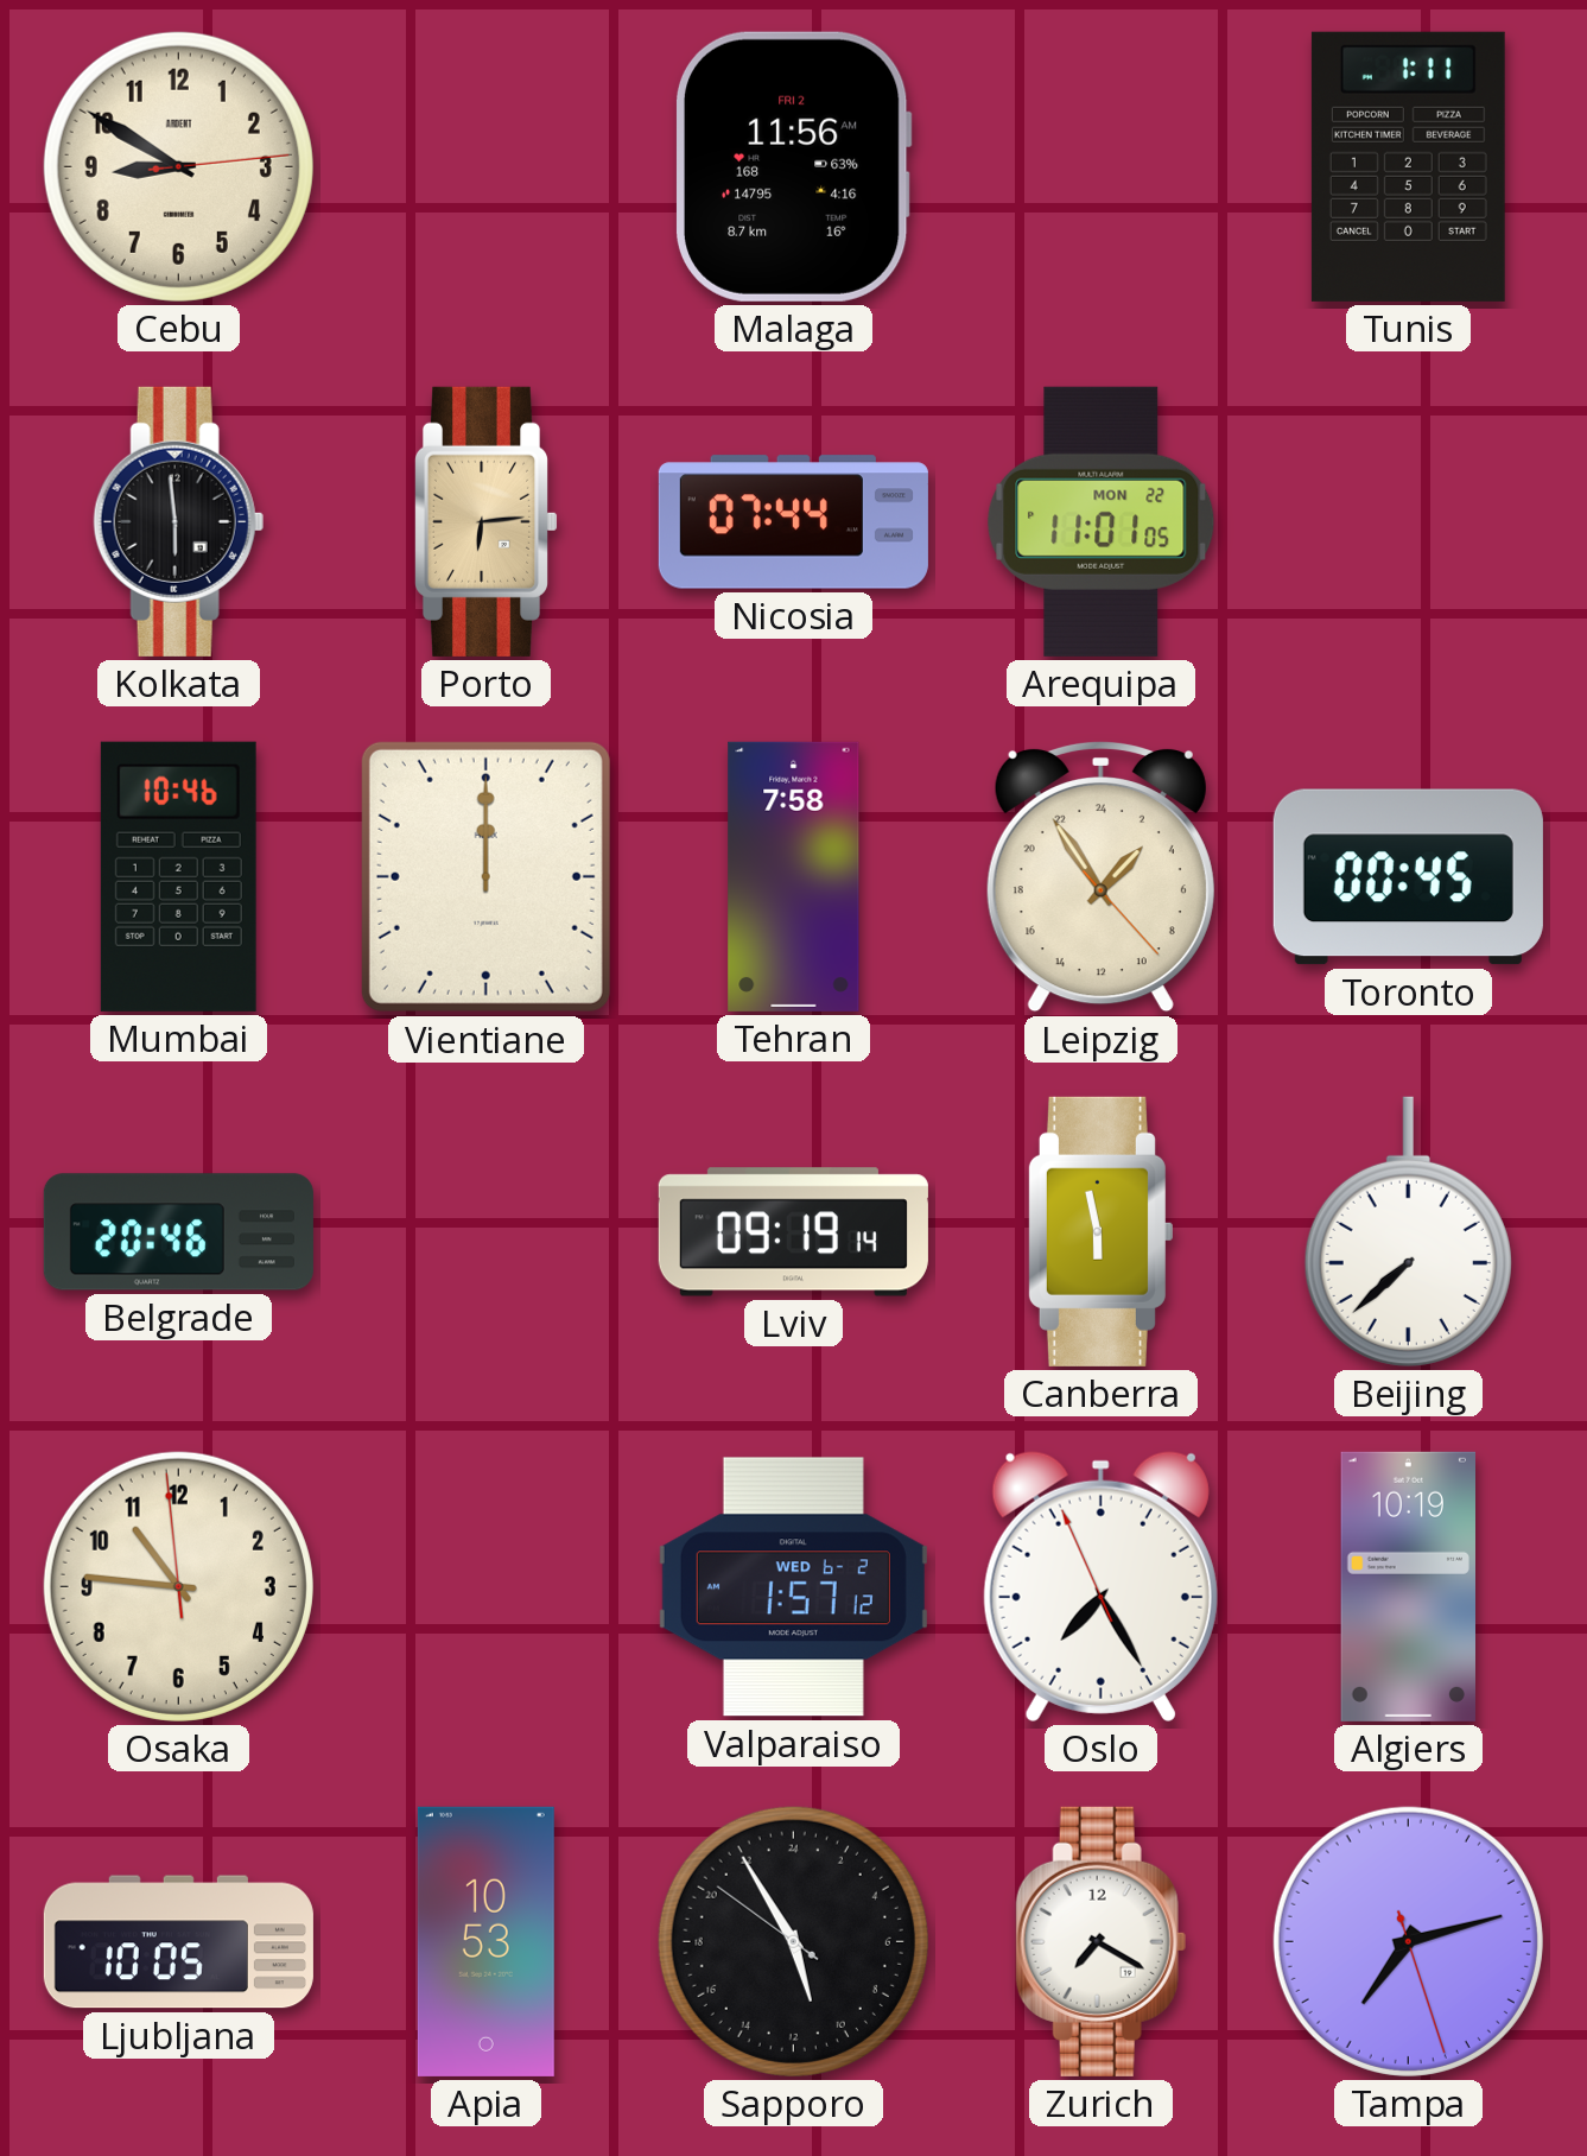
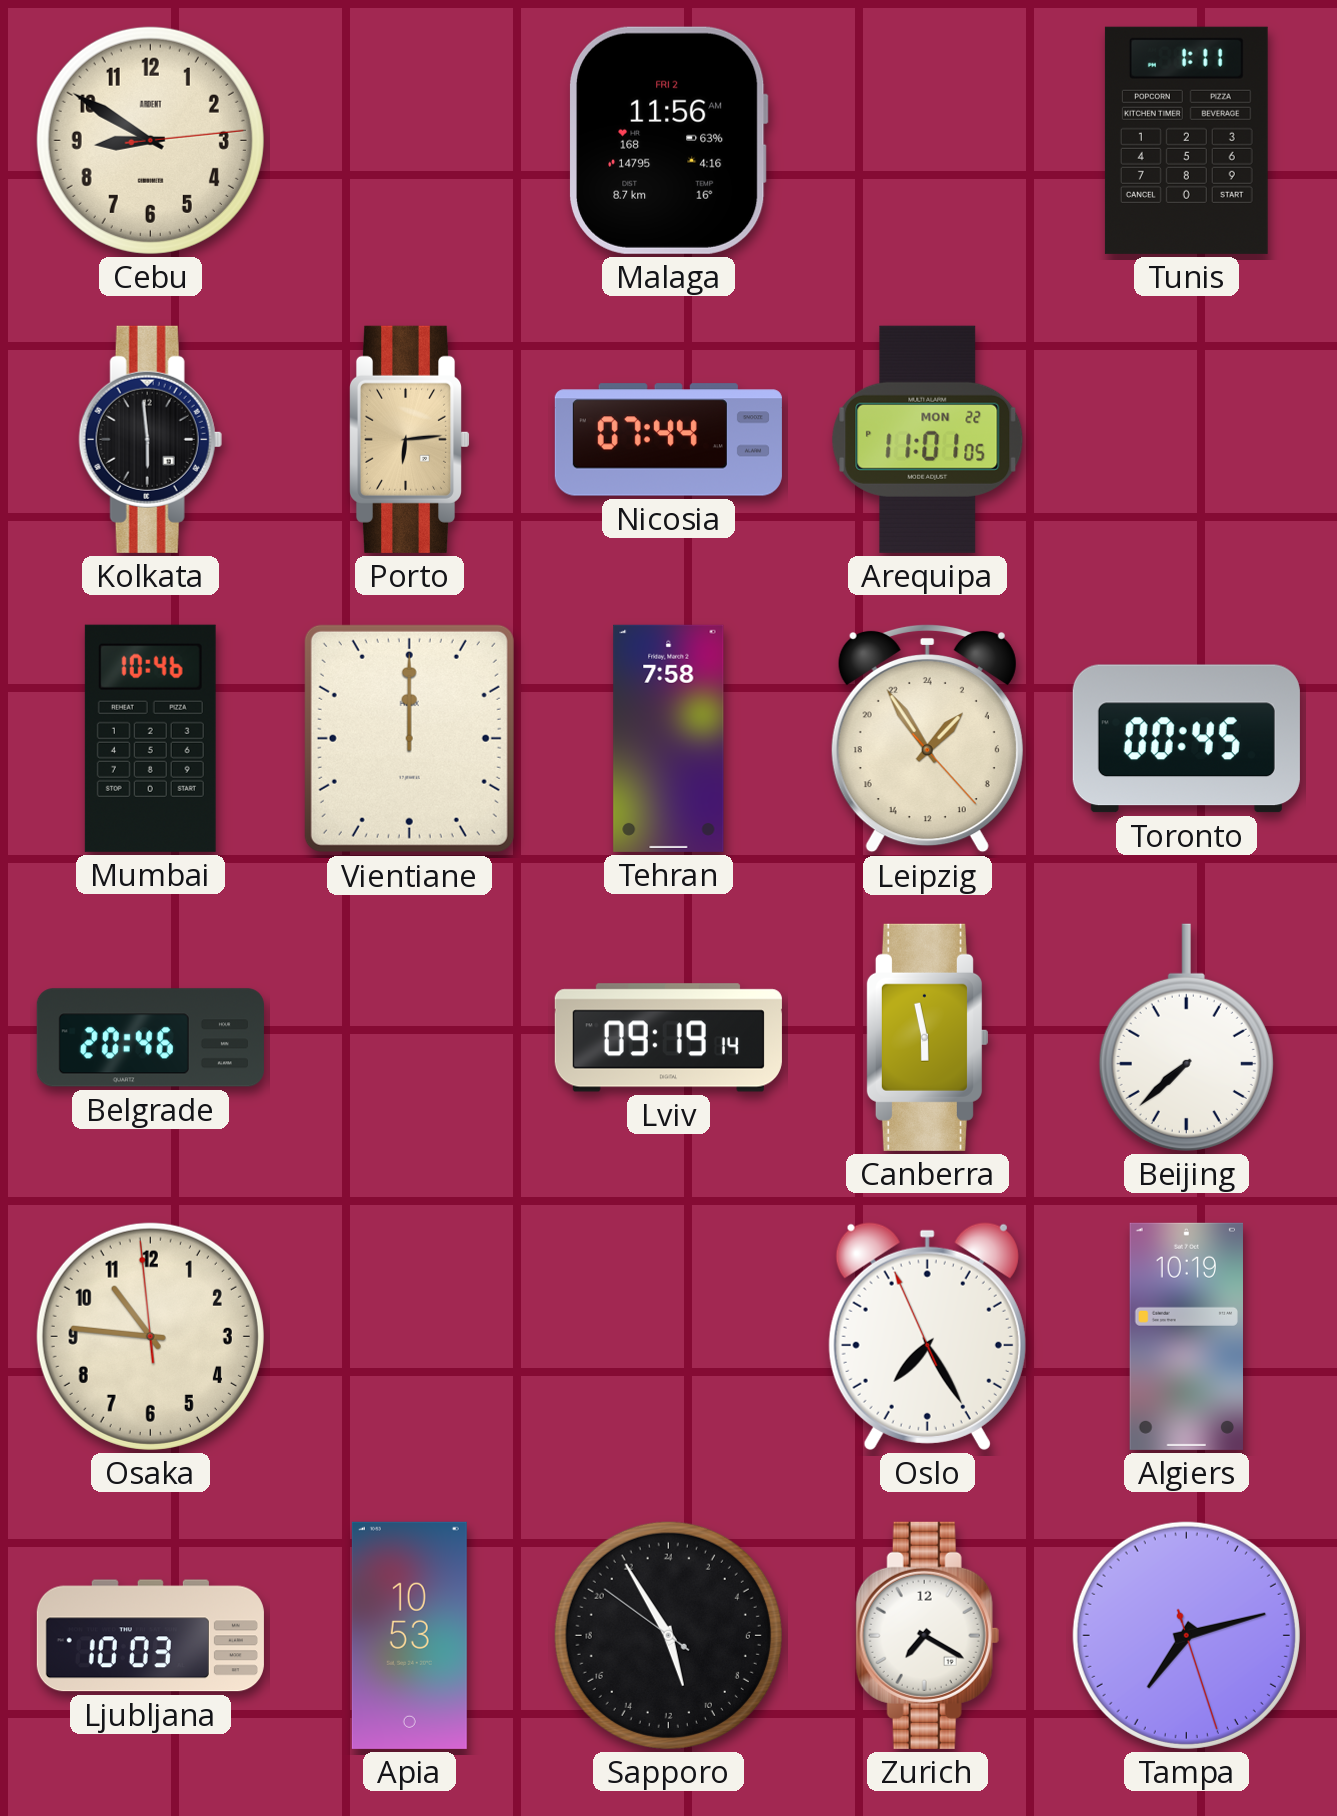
Valparaiso: 1:57 -> none
Ljubljana: 10:05 -> 10:03
